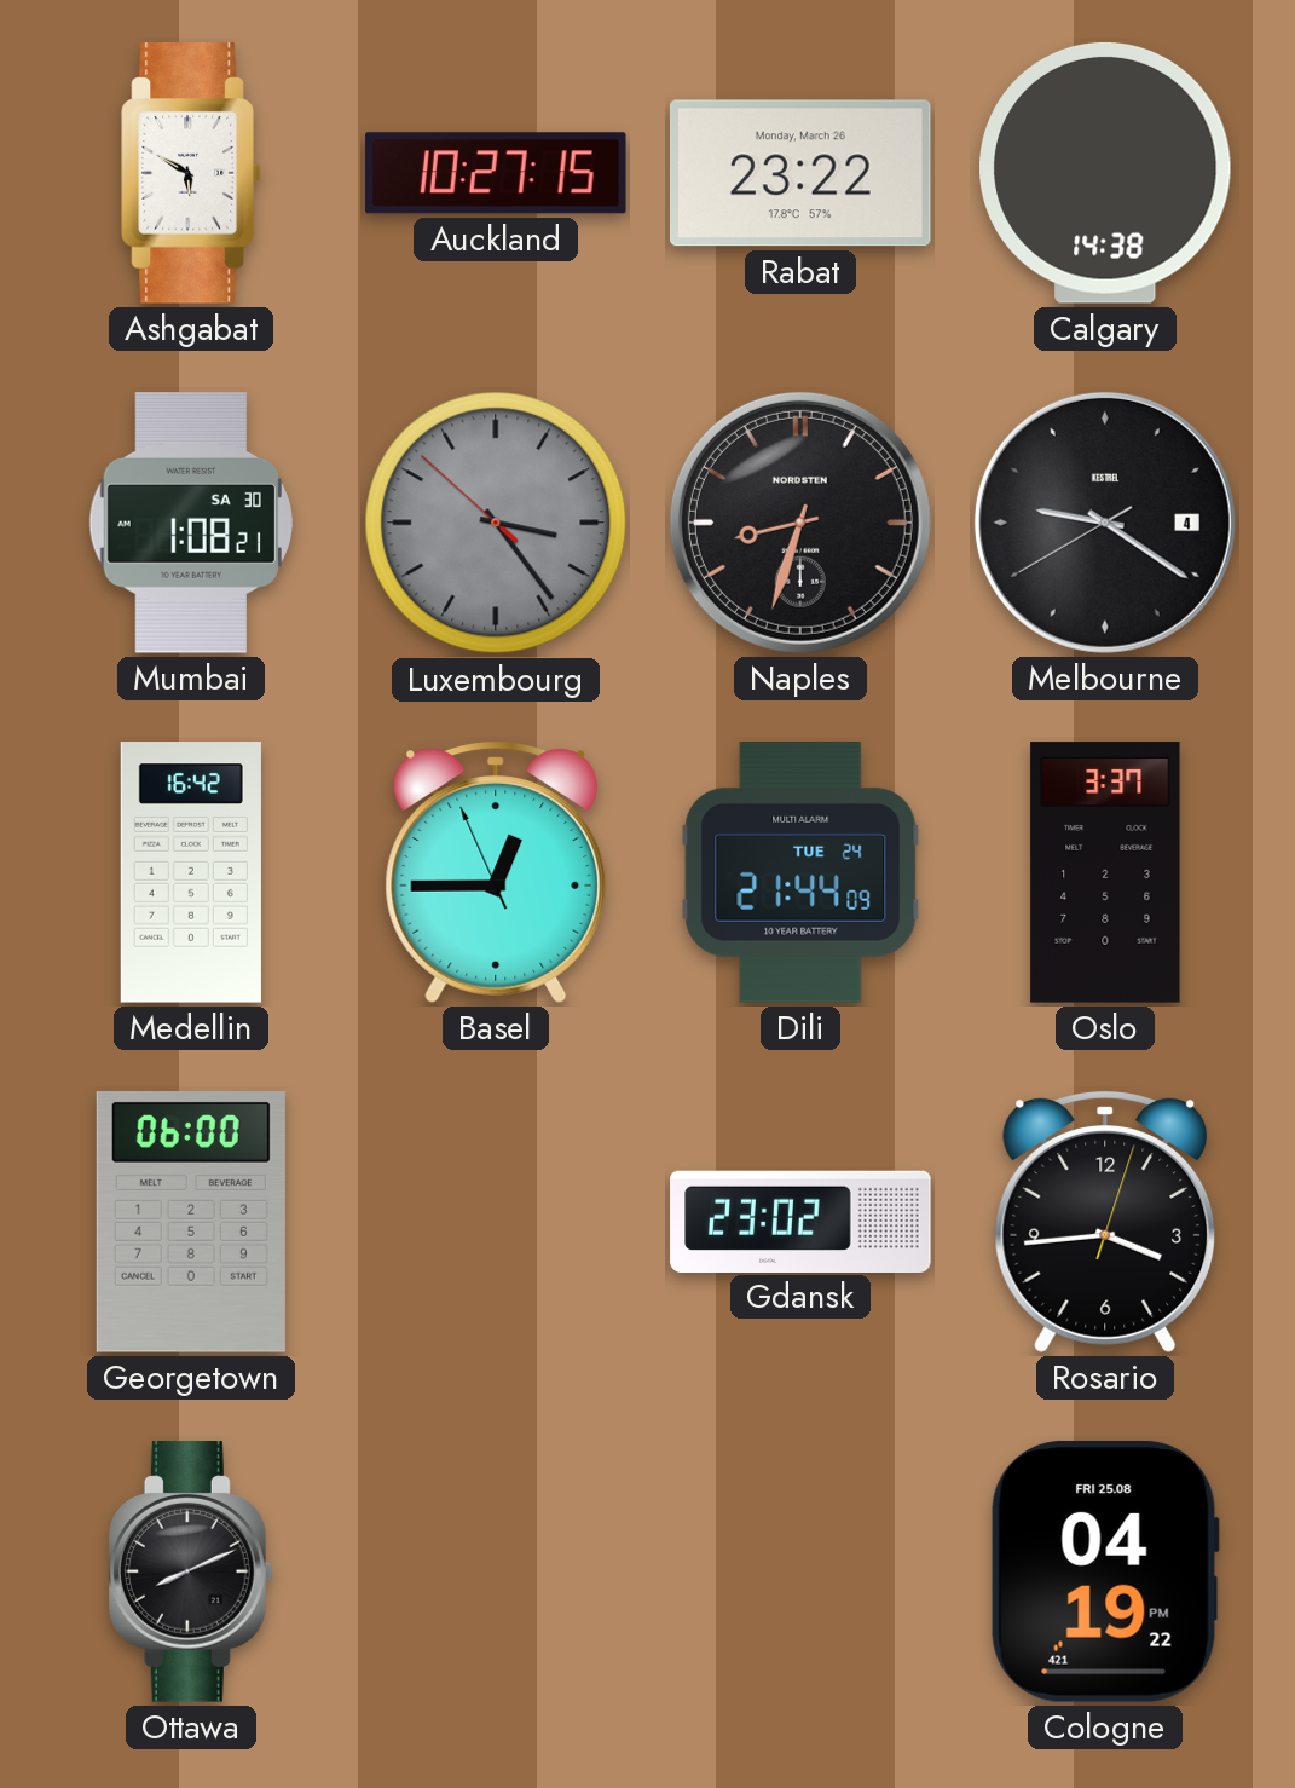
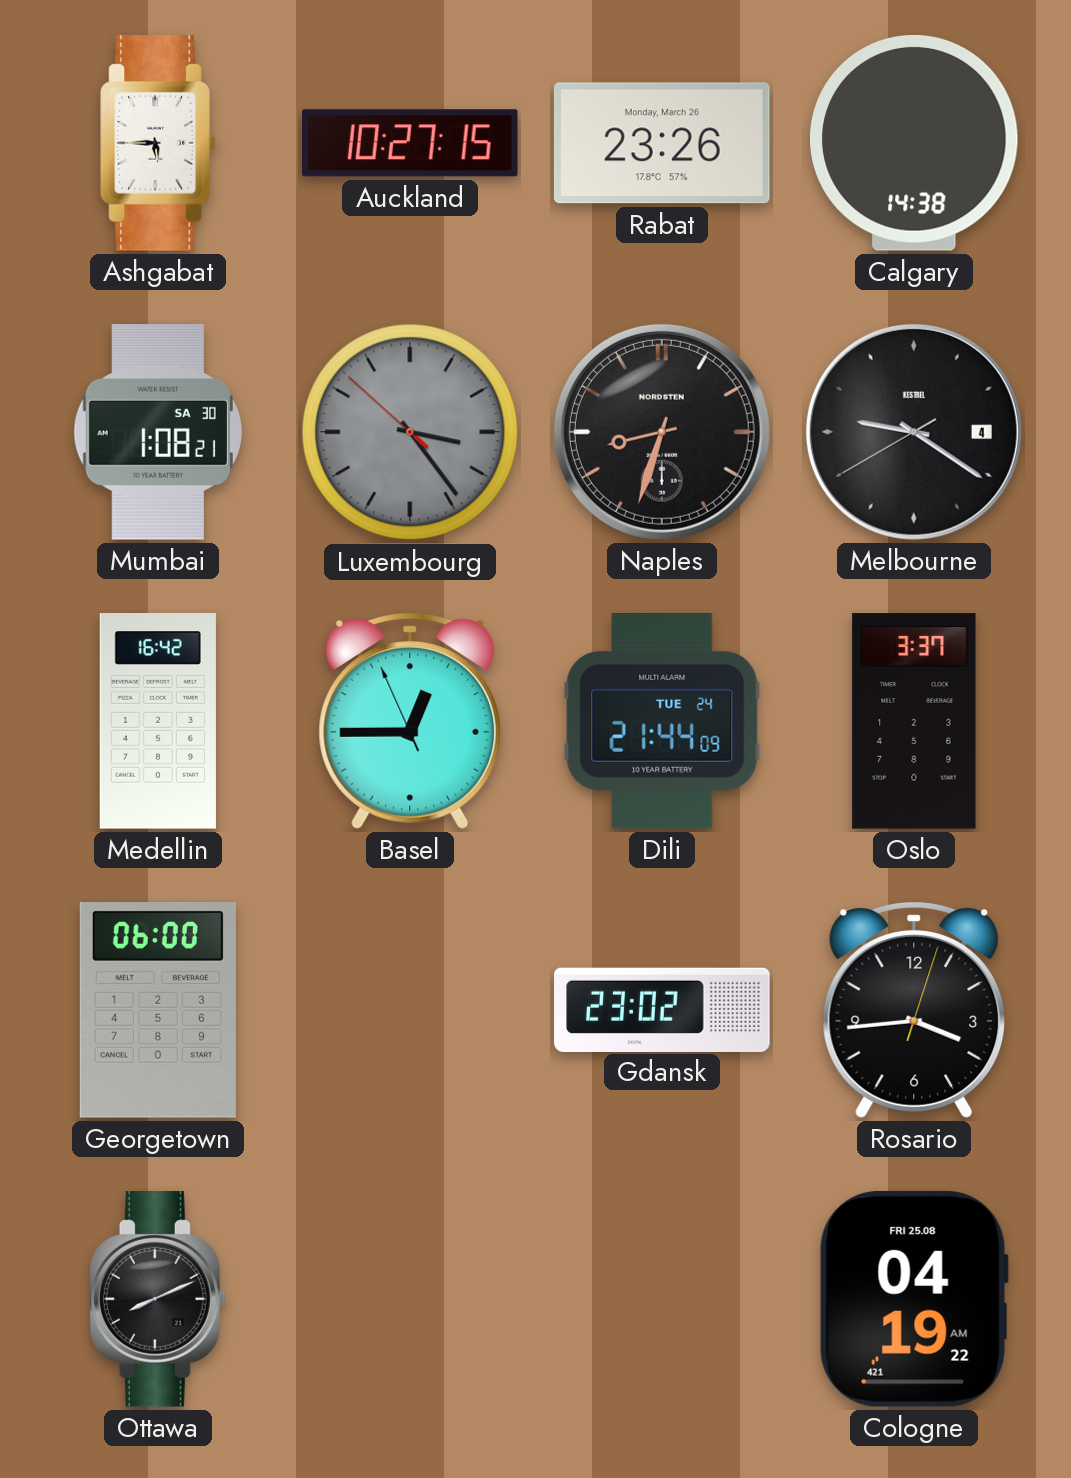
Ashgabat: 5:50 -> 5:45
Rabat: 23:22 -> 23:26
Cologne: 04:19:22 PM -> 04:19:22 AM
